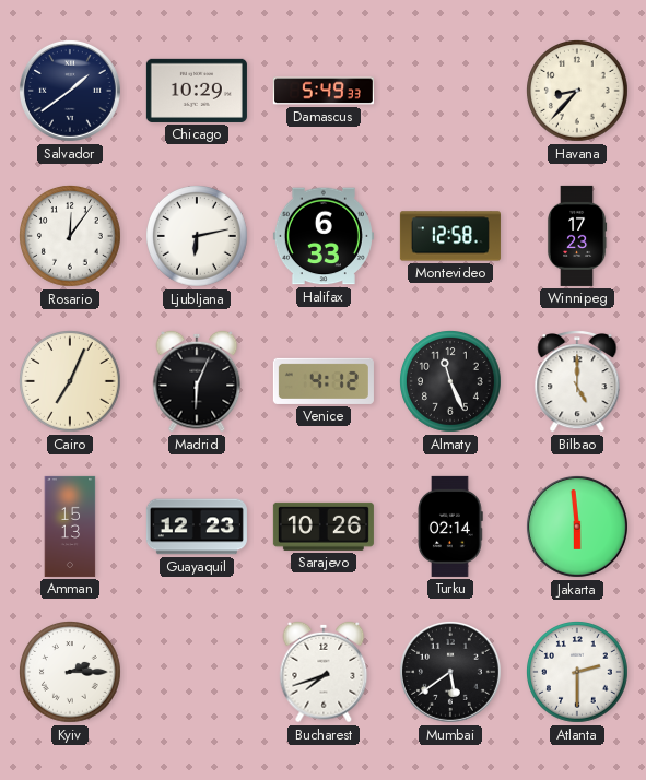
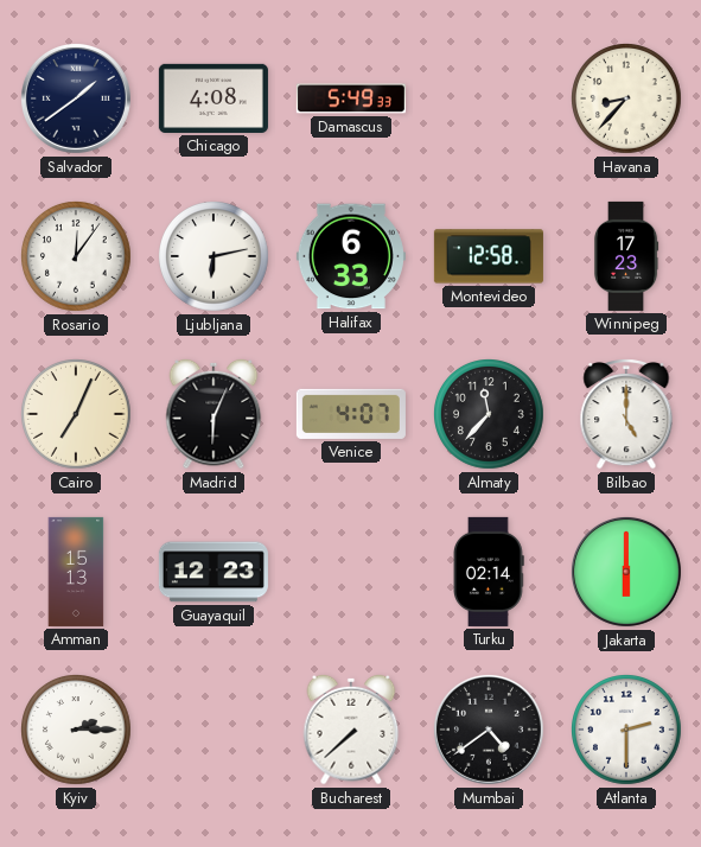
Chicago: 10:29 -> 4:08
Venice: 4:12 -> 4:07
Almaty: 11:26 -> 11:37
Sarajevo: 10:26 -> none
Jakarta: 5:59 -> 6:00
Bucharest: 7:42 -> 7:38
Mumbai: 5:39 -> 4:39
